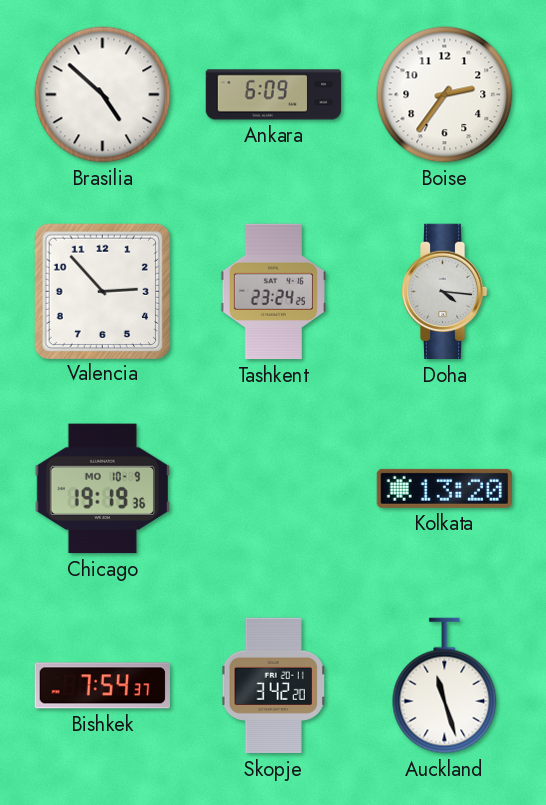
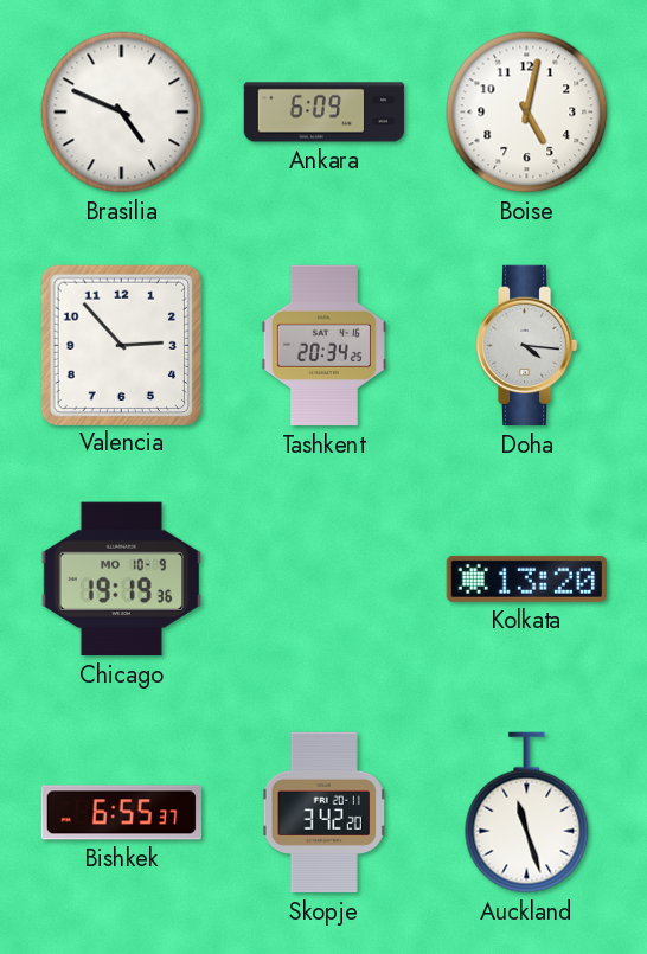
Brasilia: 4:52 -> 4:49
Boise: 2:36 -> 5:02
Tashkent: 23:24 -> 20:34
Bishkek: 7:54 -> 6:55
